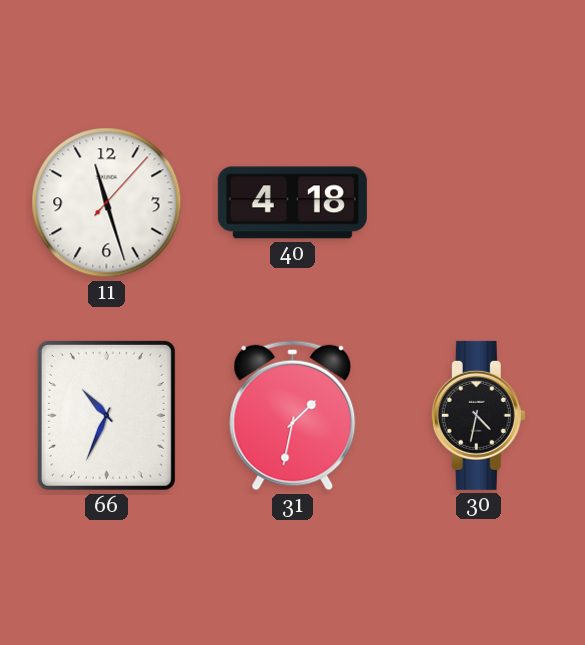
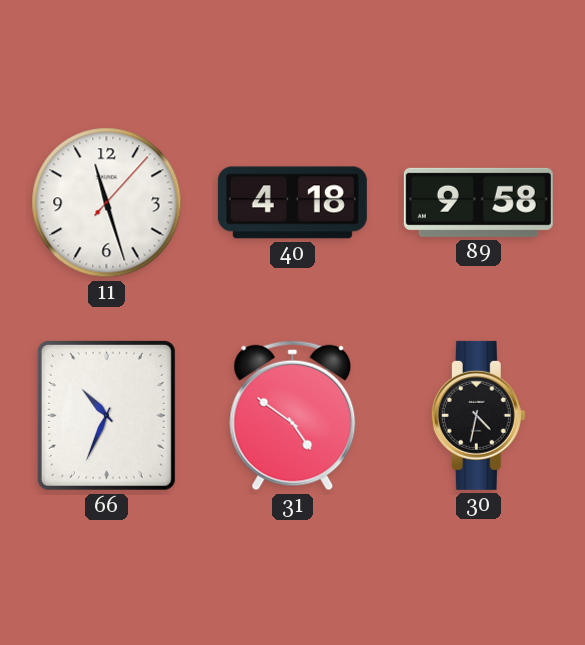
89: none -> 9:58
31: 1:32 -> 4:51
